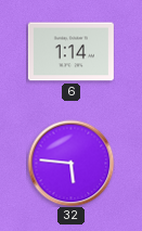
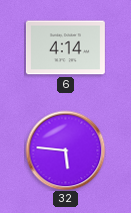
6: 1:14 -> 4:14
